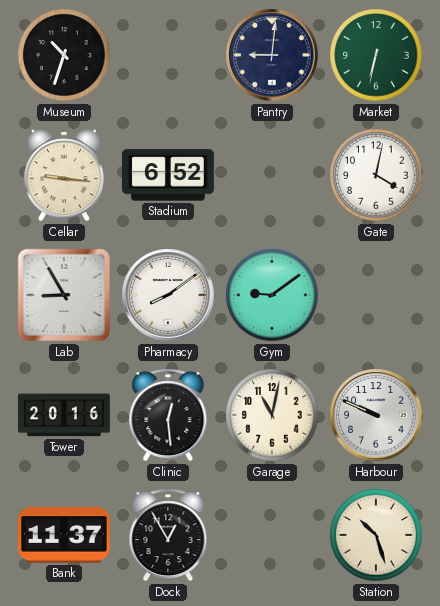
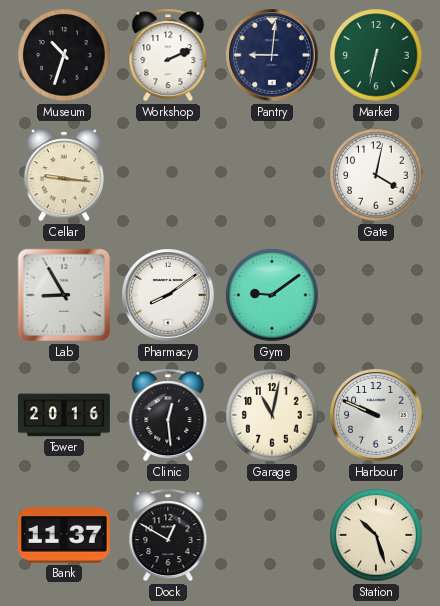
Workshop: none -> 2:11
Stadium: 6:52 -> none
Dock: 12:55 -> 12:50
